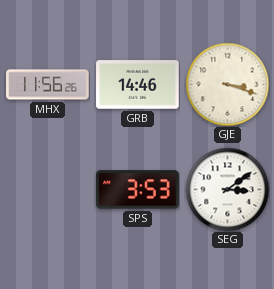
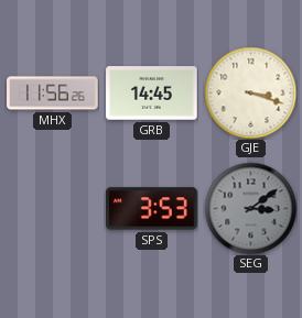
GRB: 14:46 -> 14:45
SEG dial: white -> grey
